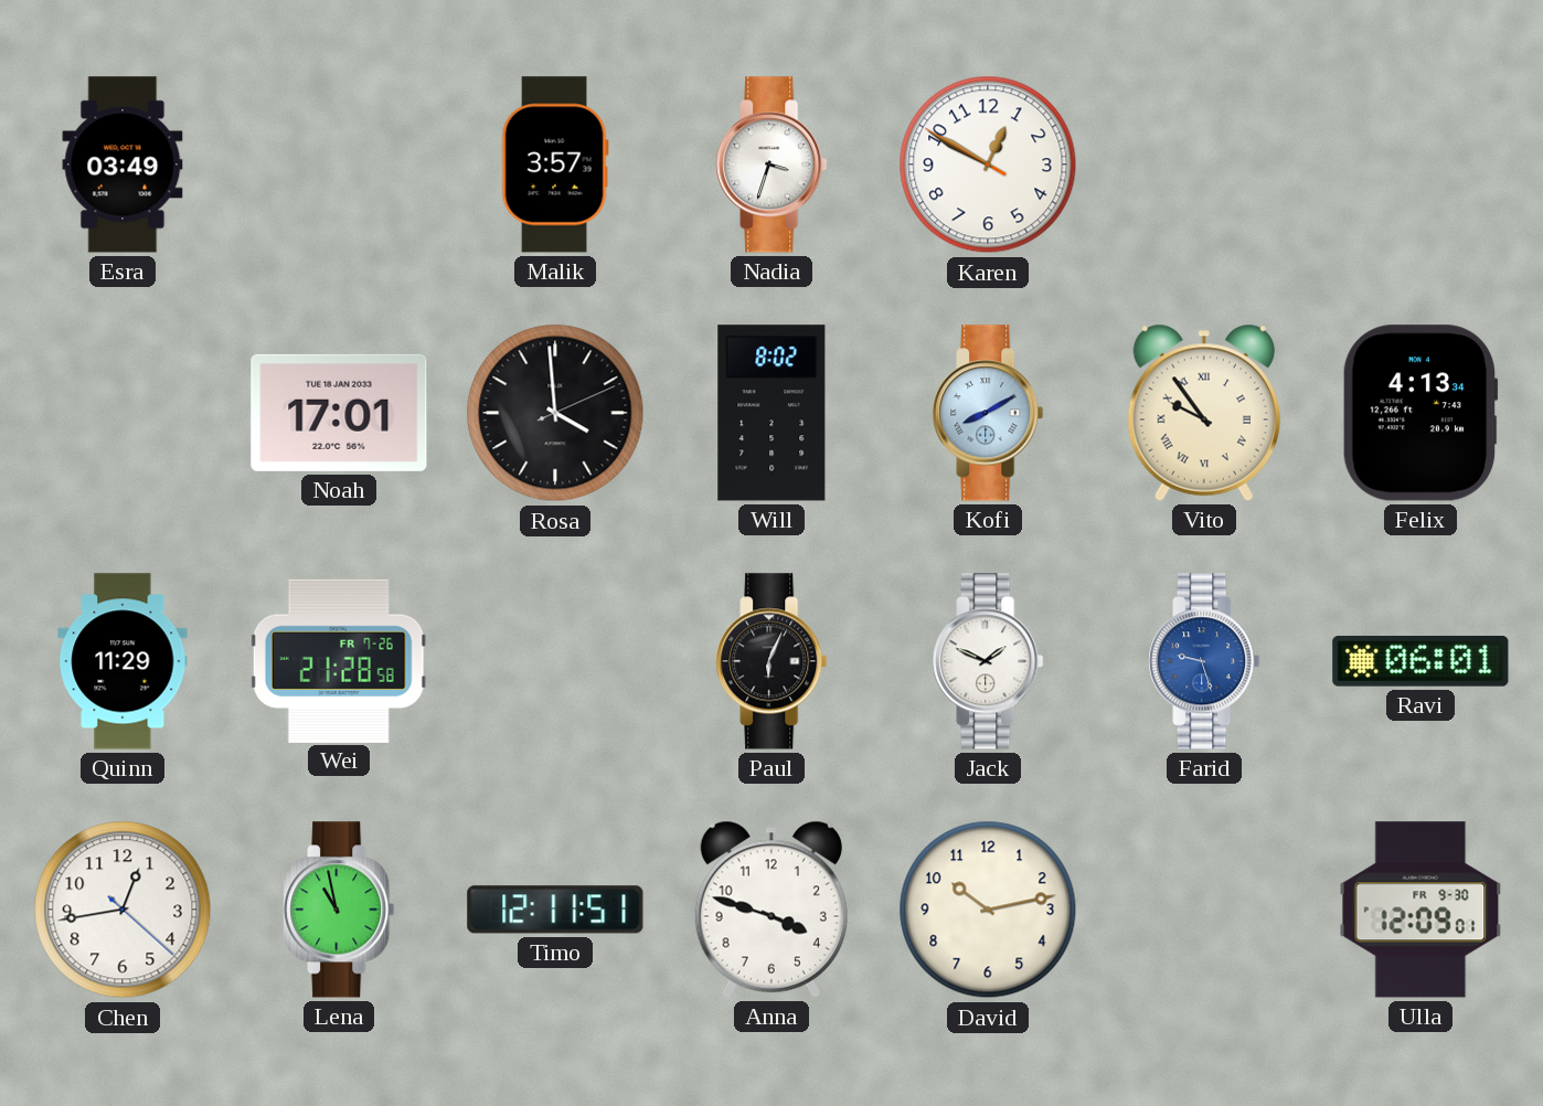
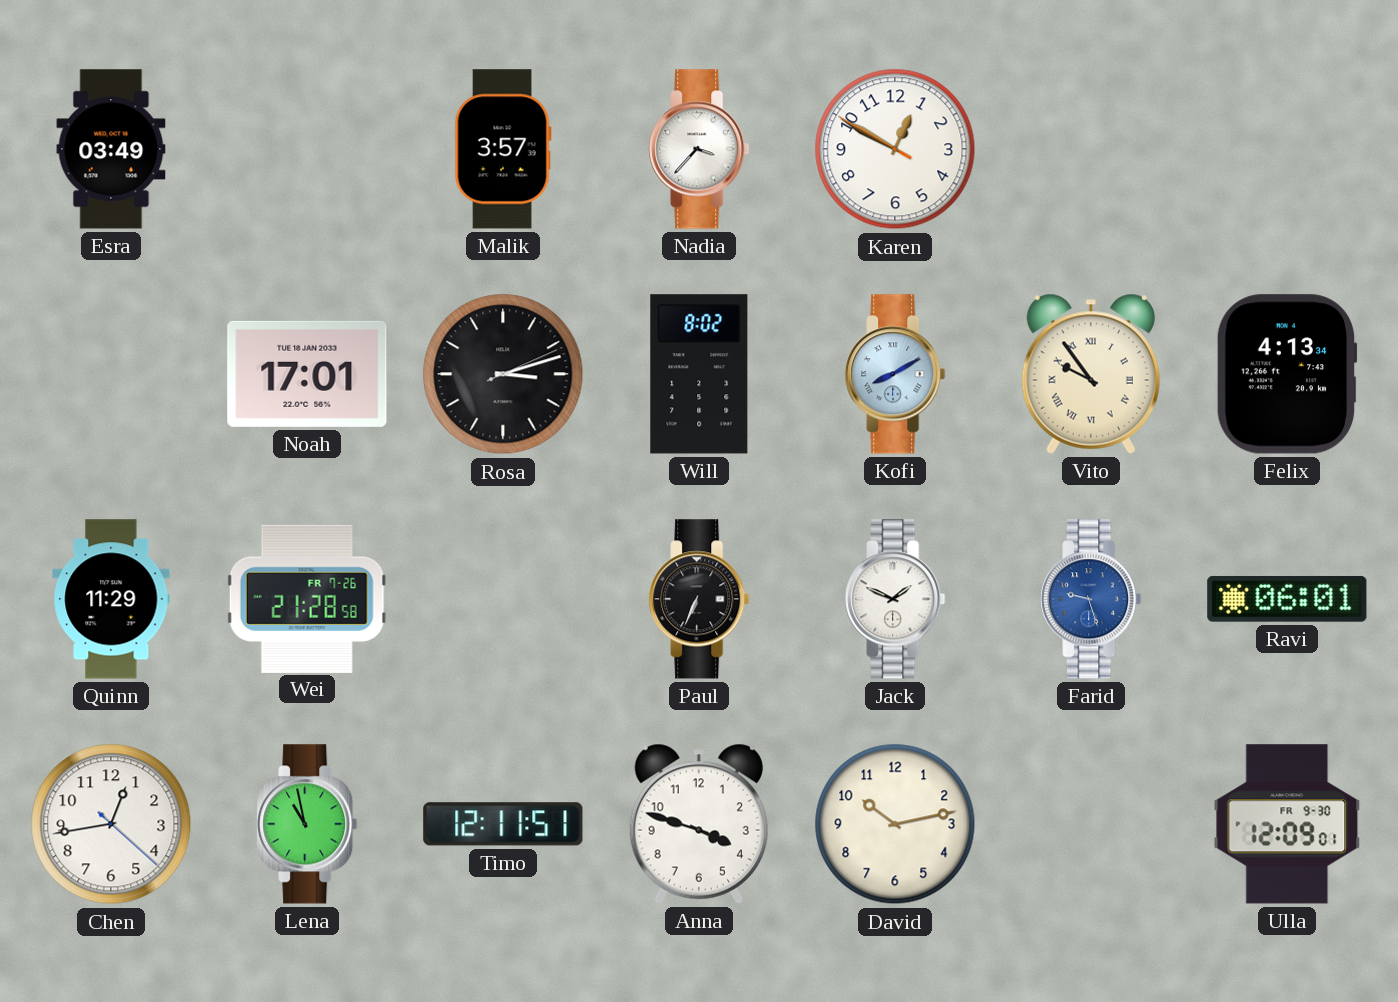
Nadia: 3:33 -> 3:37
Rosa: 3:59 -> 3:12
Paul: 6:04 -> 6:34
